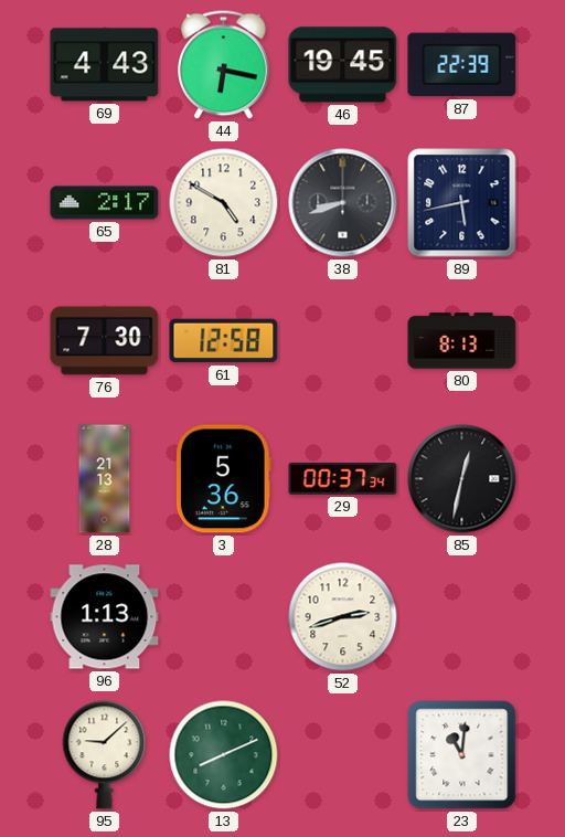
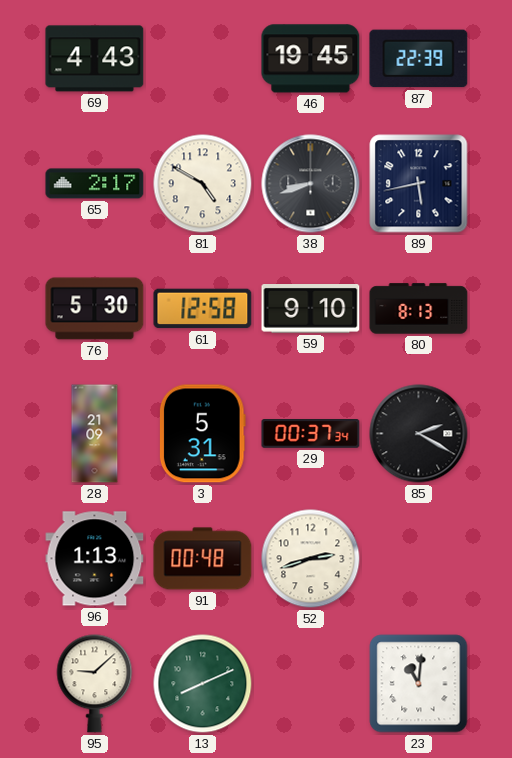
44: 6:17 -> none
76: 7:30 -> 5:30
59: none -> 9:10
28: 21:13 -> 21:09
3: 5:36 -> 5:31
85: 12:32 -> 2:20
91: none -> 00:48
